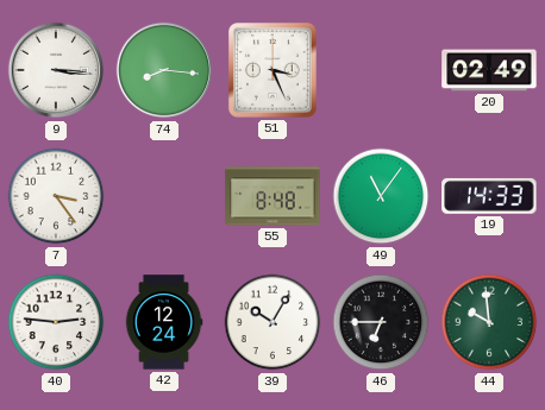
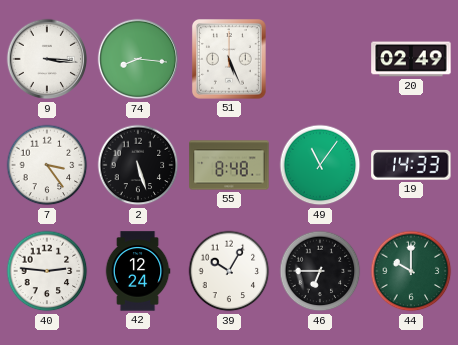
51: 3:26 -> 5:26
2: none -> 5:27
44: 9:59 -> 10:00
